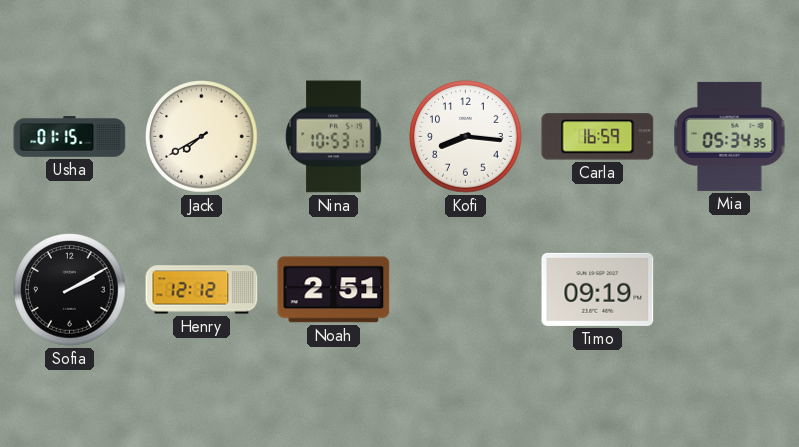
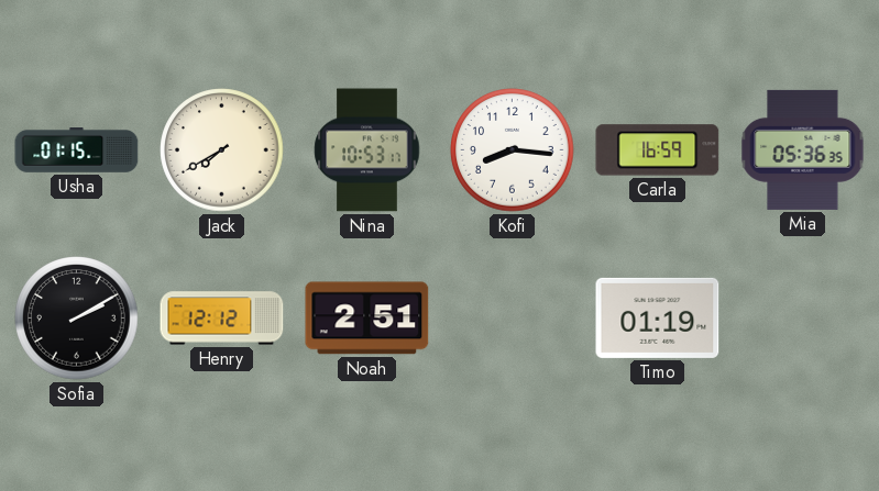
Mia: 05:34 -> 05:36
Timo: 09:19 -> 01:19
